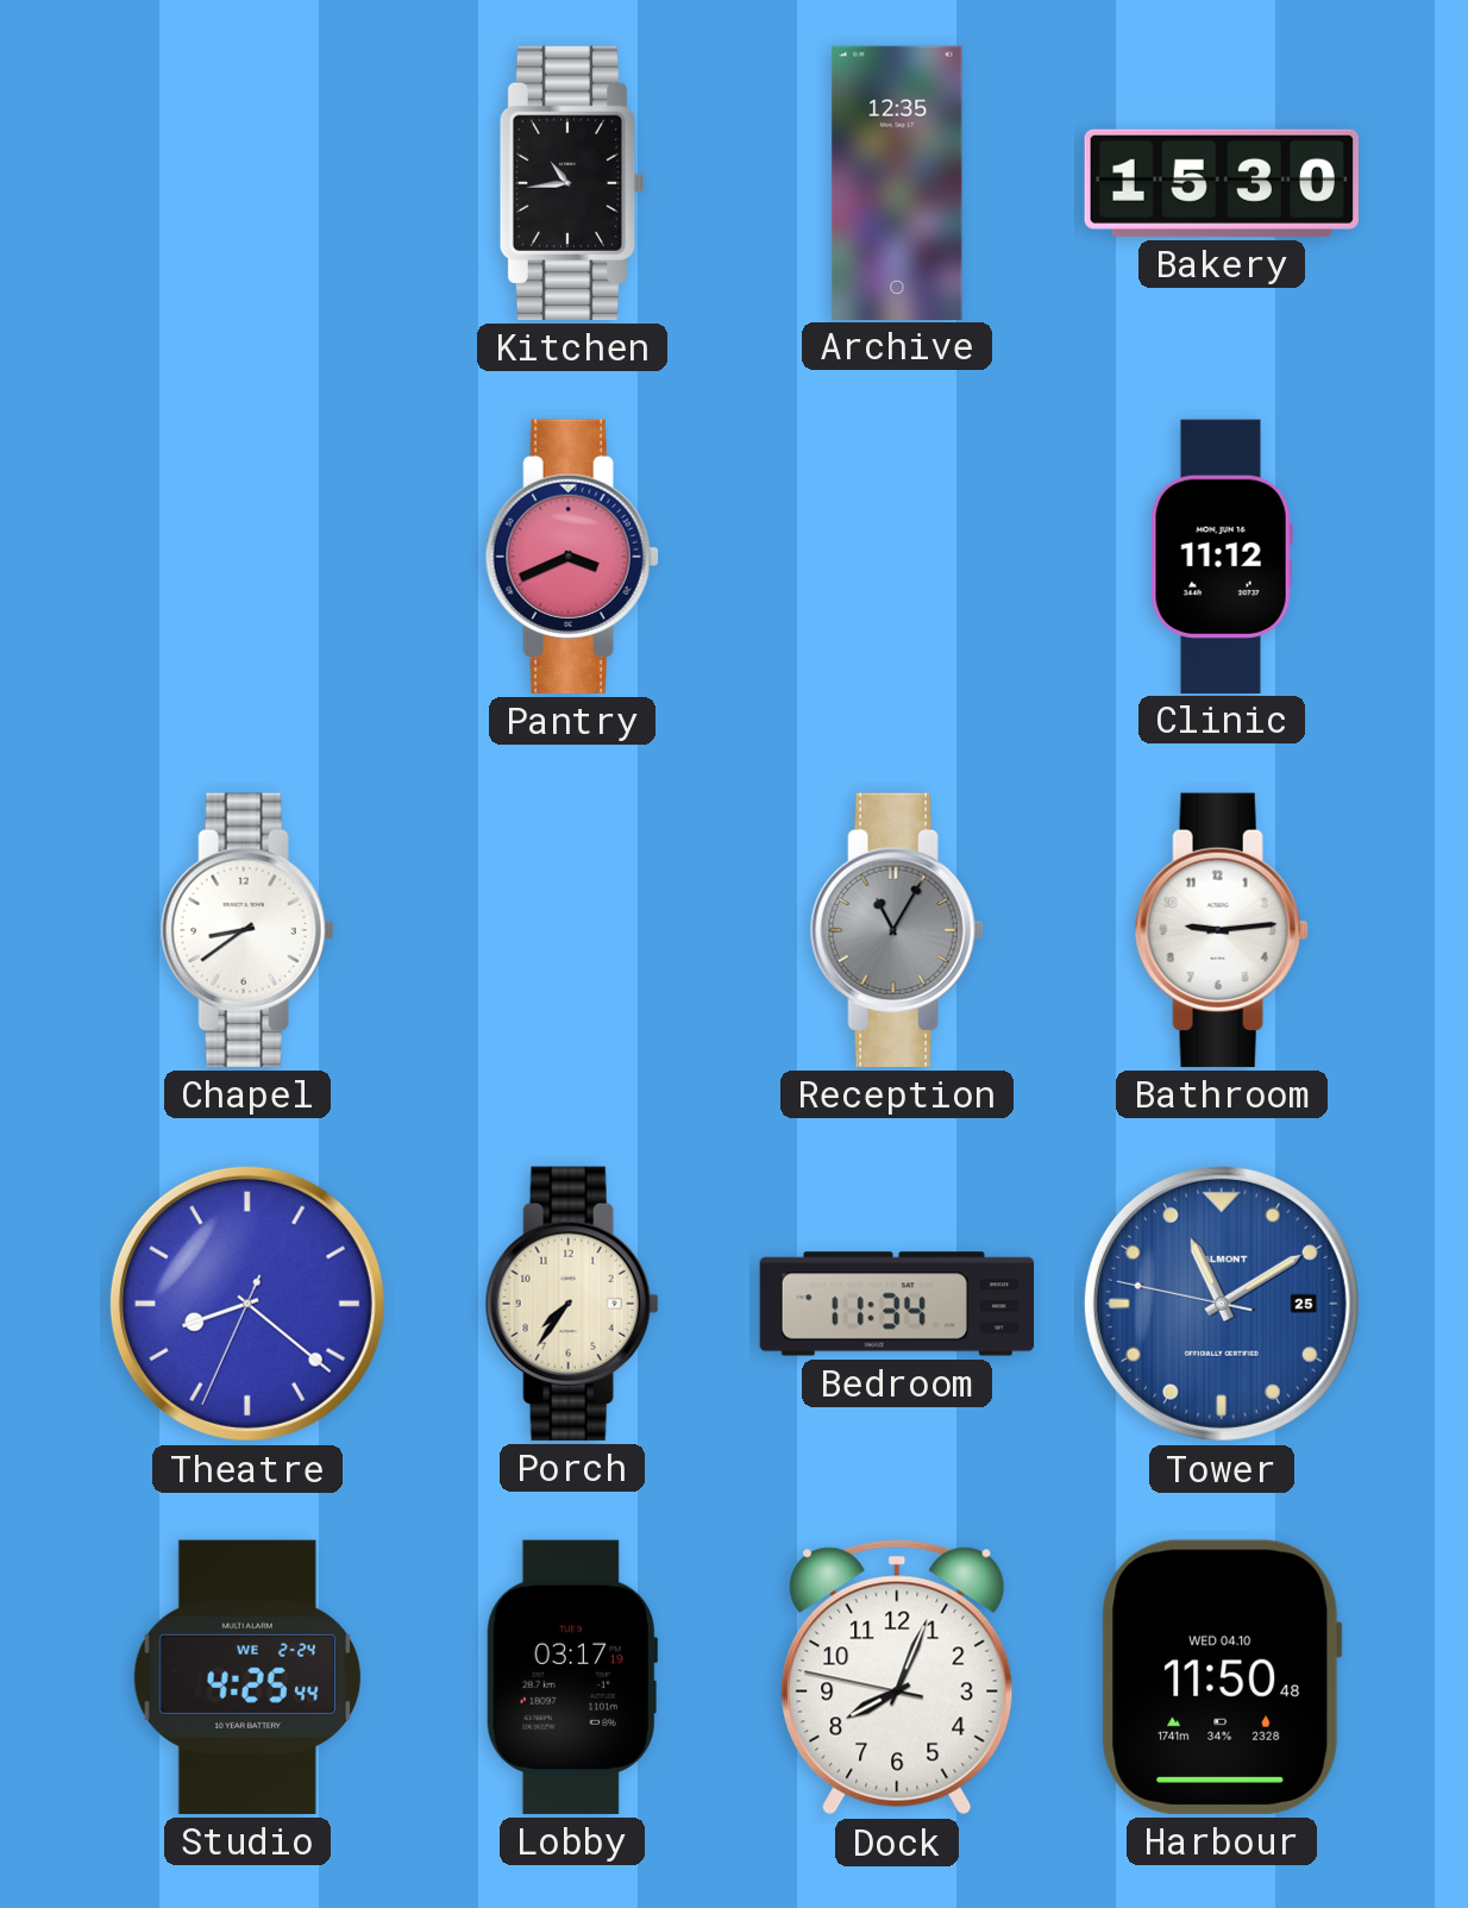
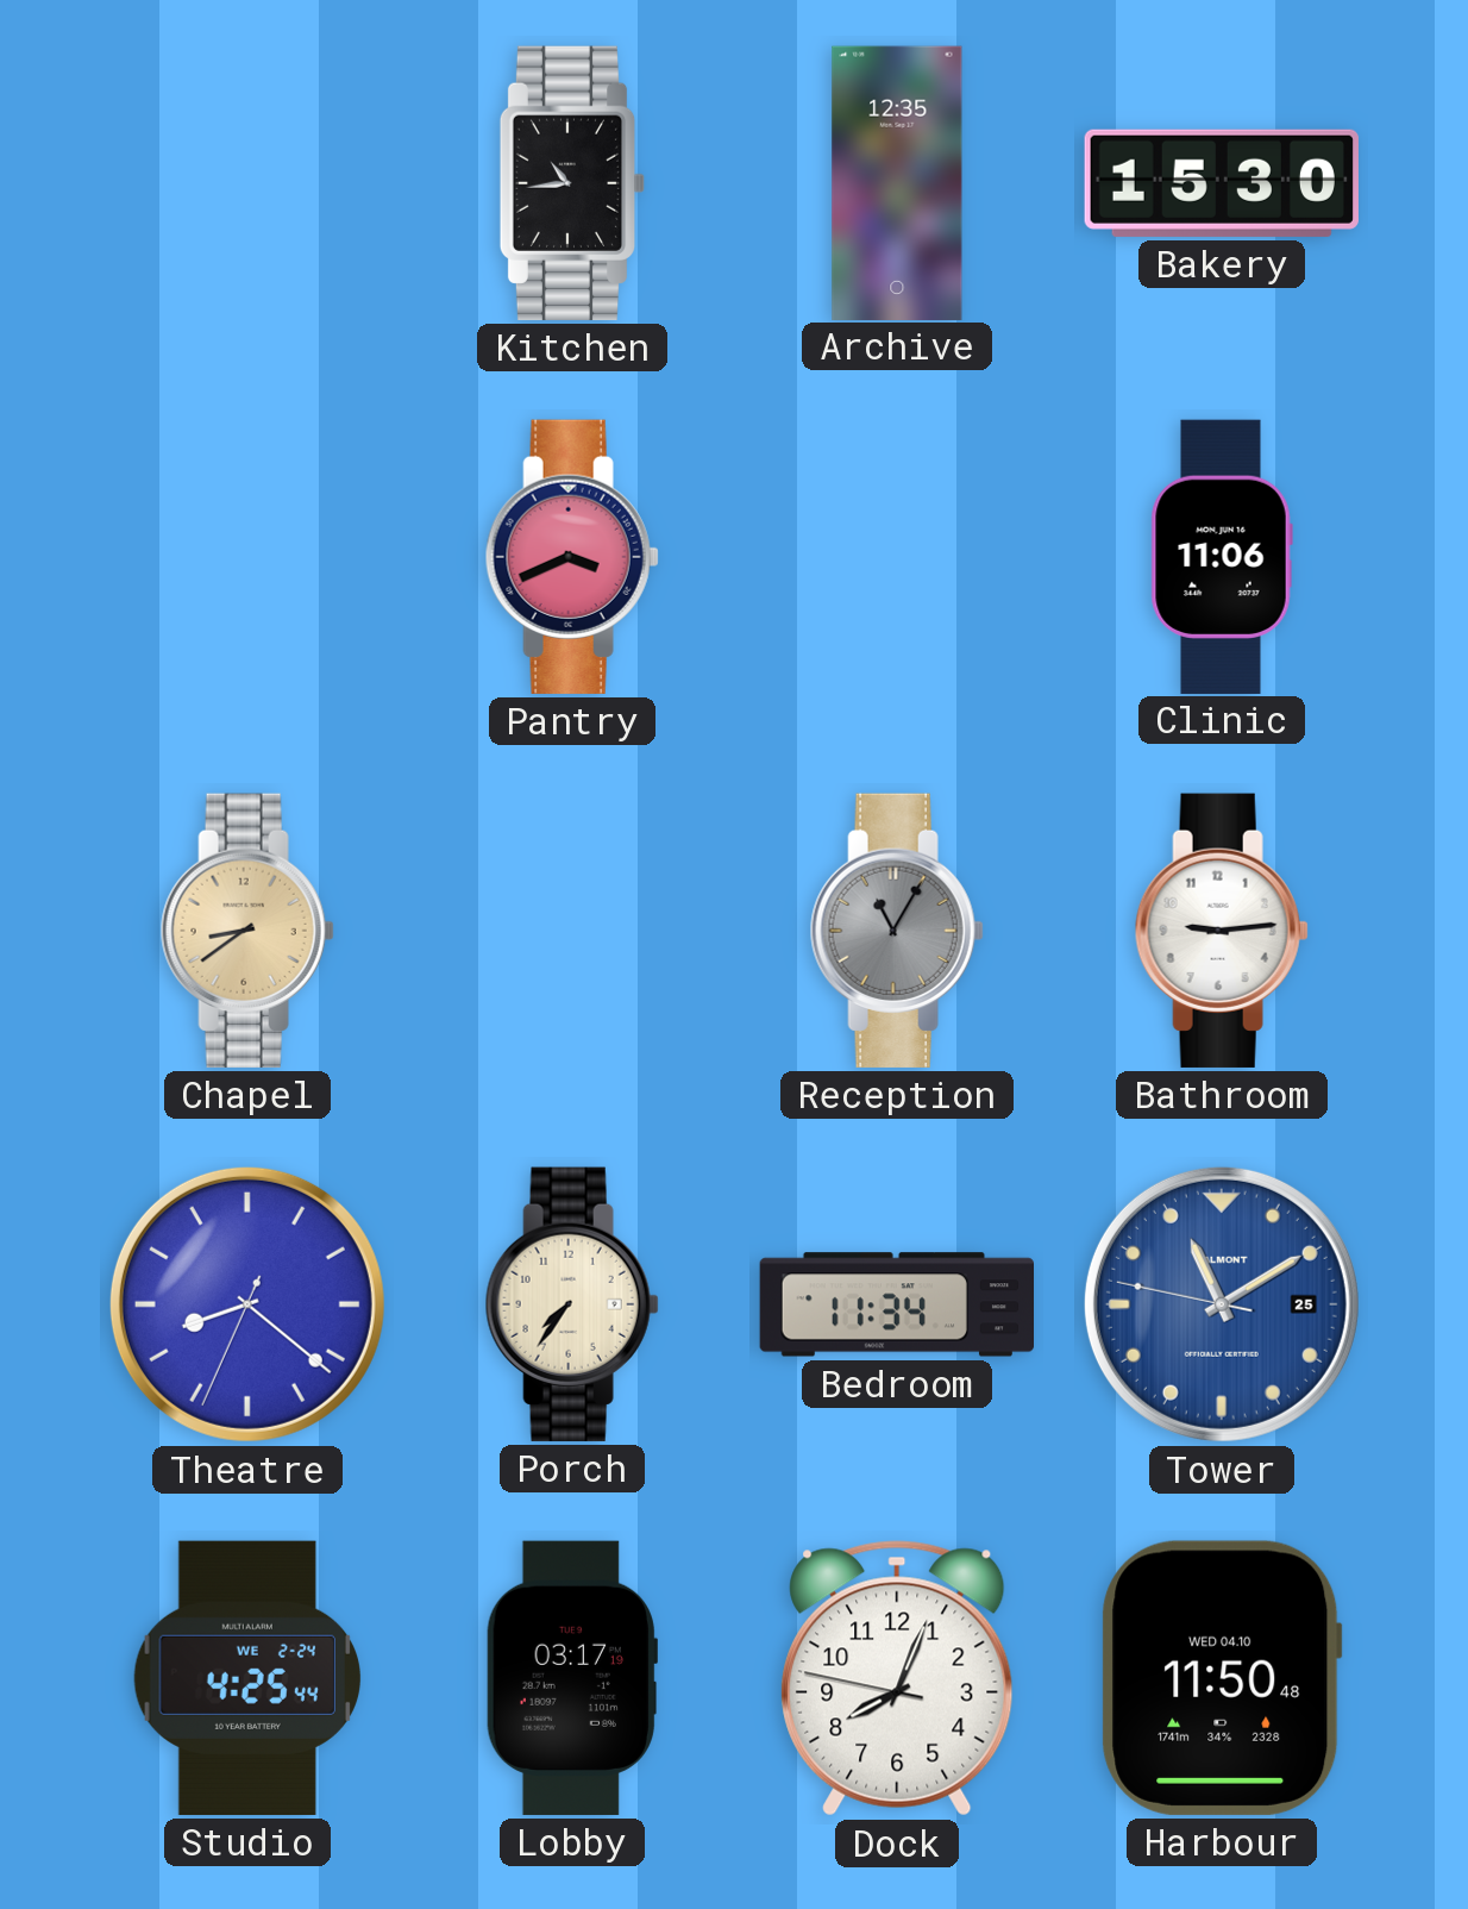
Clinic: 11:12 -> 11:06
Chapel dial: white -> champagne
